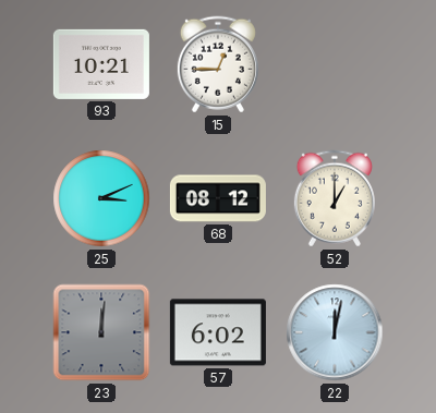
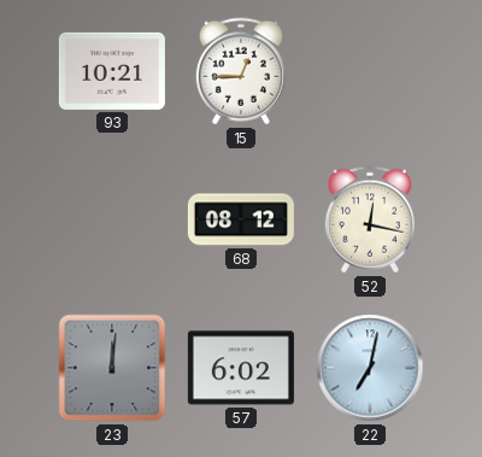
25: 3:11 -> none
52: 1:00 -> 12:17
22: 12:02 -> 7:02
